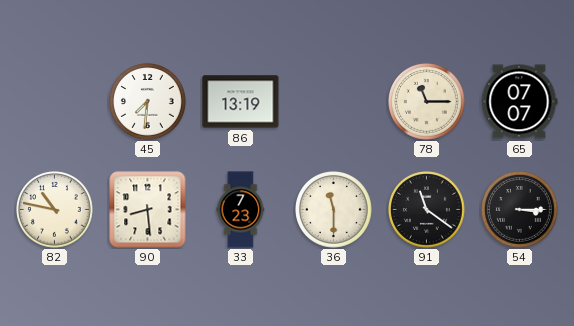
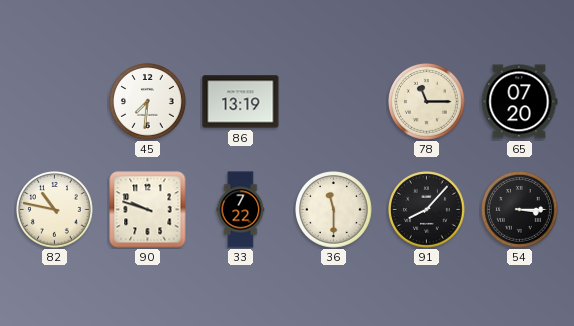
65: 07:07 -> 07:20
90: 8:29 -> 9:48
33: 7:23 -> 7:22
91: 11:21 -> 8:07
